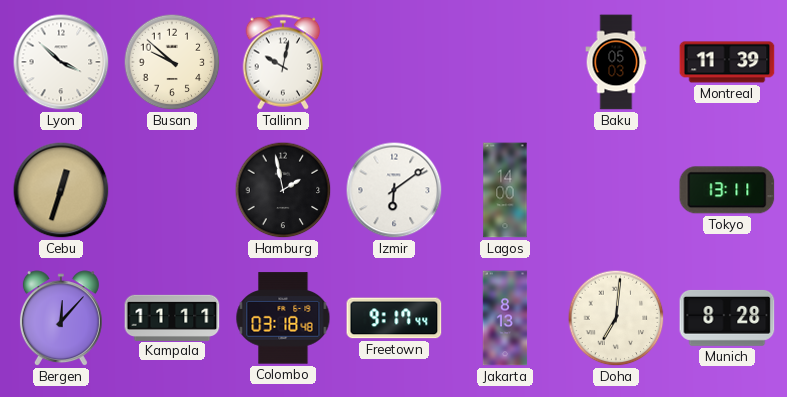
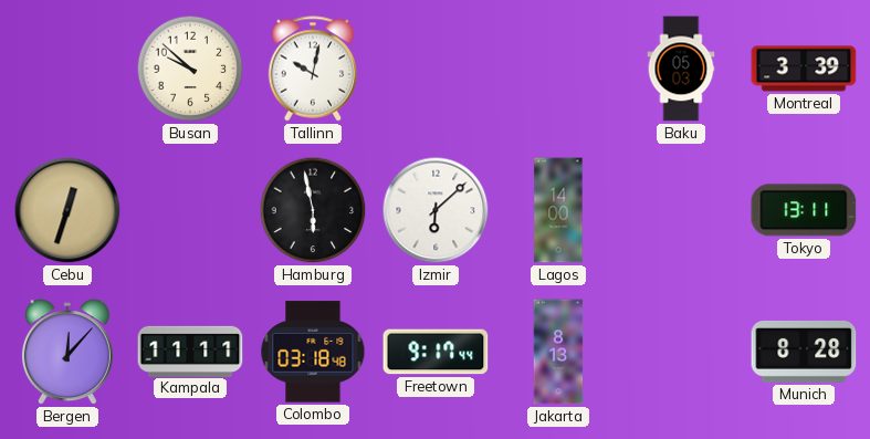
Lyon: 3:52 -> none
Montreal: 11:39 -> 3:39
Hamburg: 1:58 -> 5:58
Izmir: 6:09 -> 6:08
Doha: 7:01 -> none
